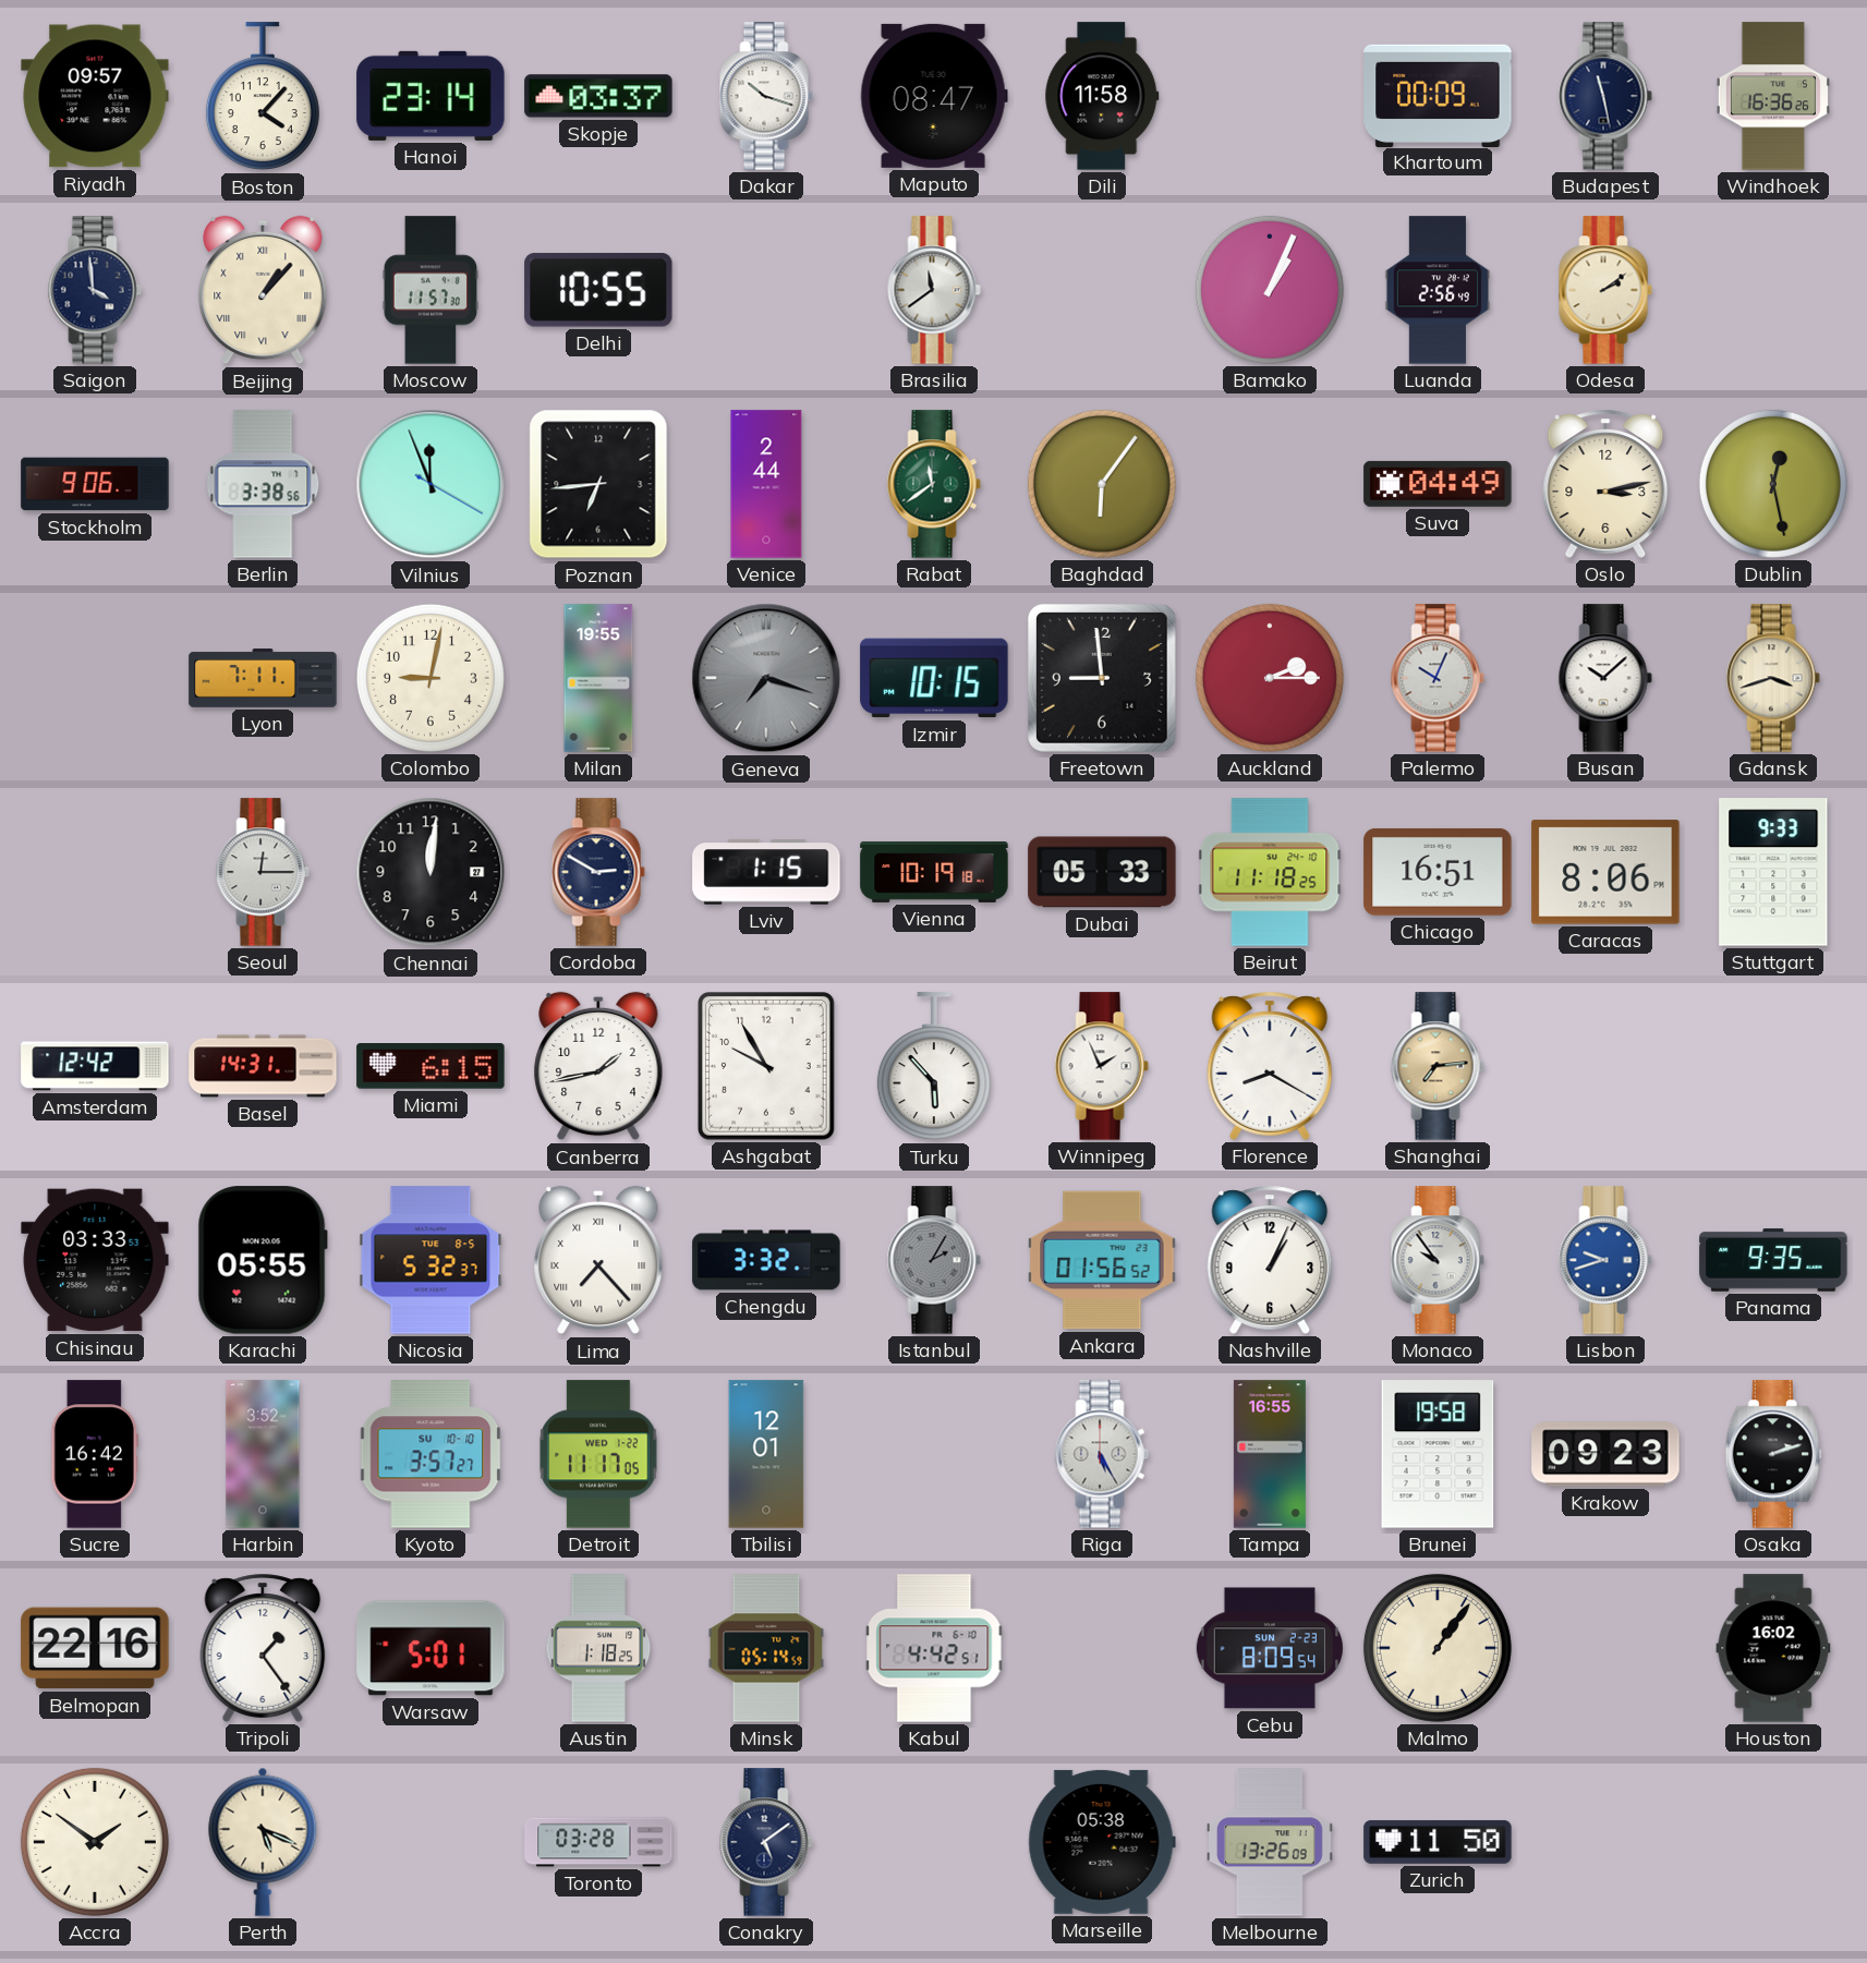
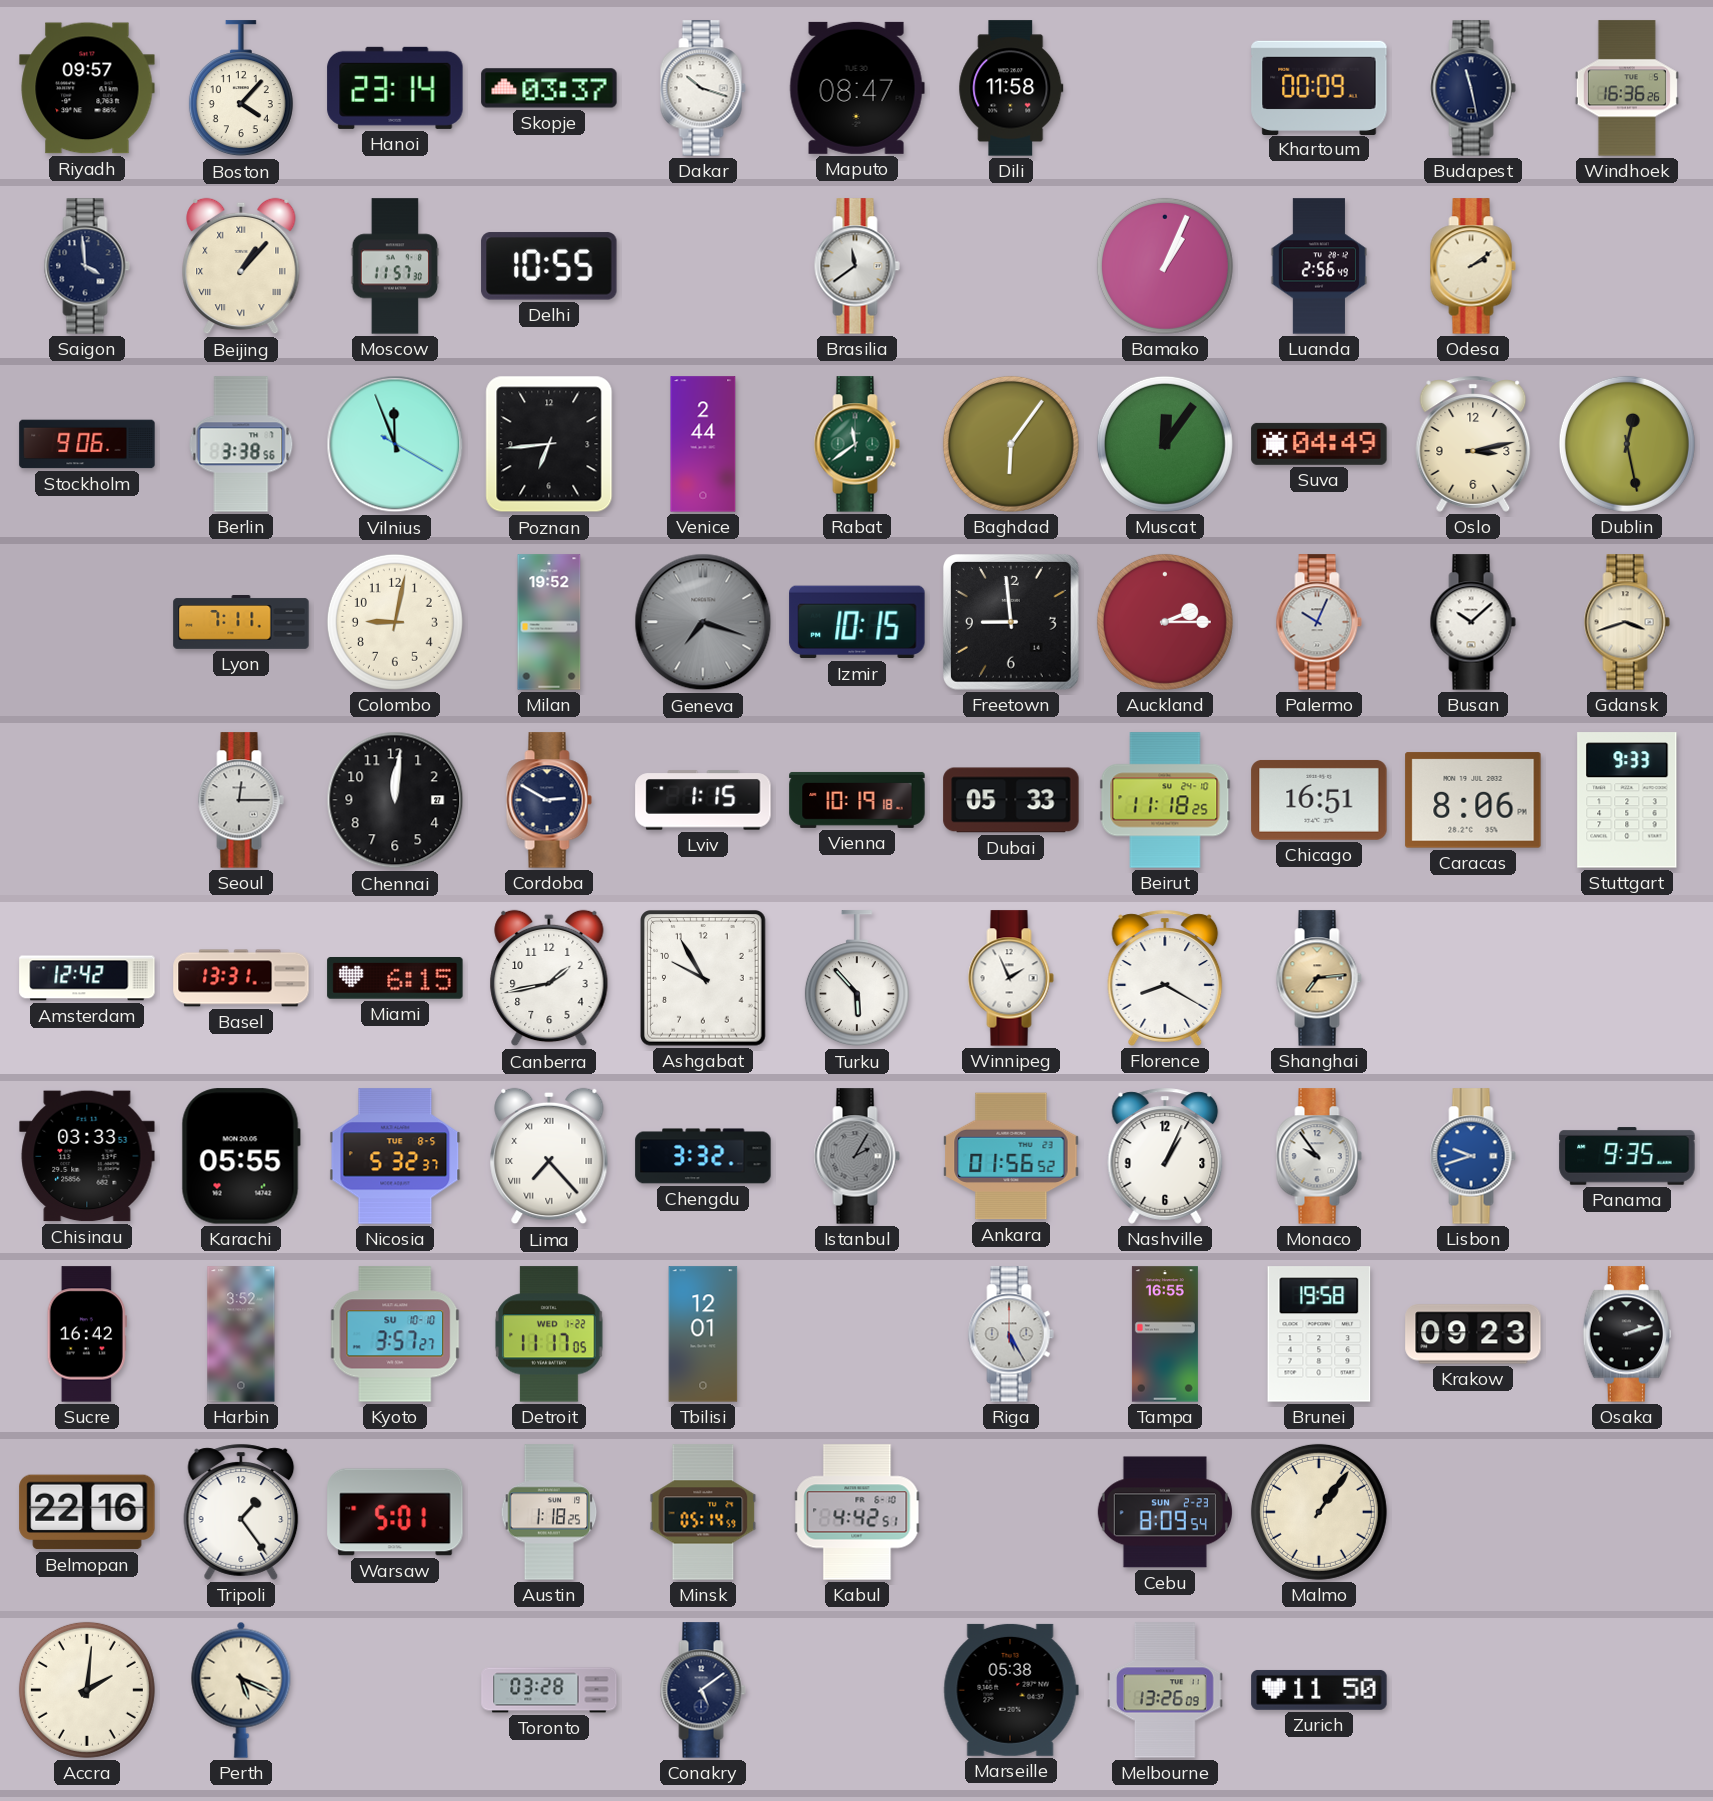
Muscat: none -> 12:06
Milan: 19:55 -> 19:52
Basel: 14:31 -> 13:31
Houston: 16:02 -> none
Accra: 1:51 -> 2:01
